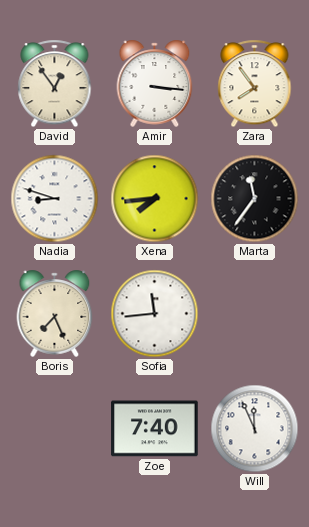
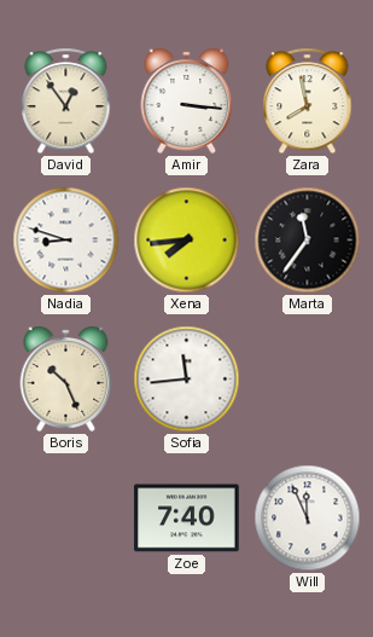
Zara: 7:54 -> 7:58
Boris: 7:26 -> 10:26
